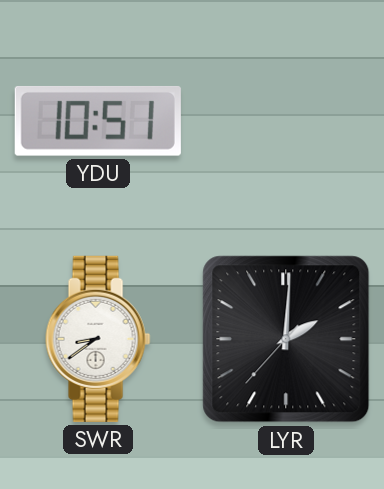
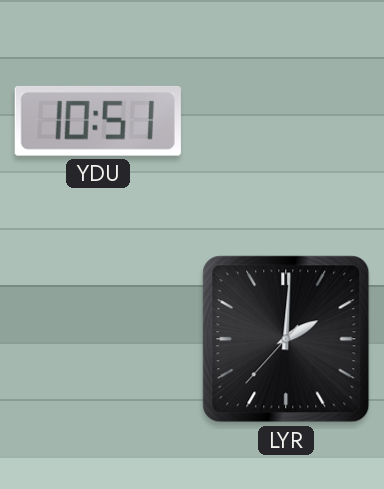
SWR: 8:39 -> none
